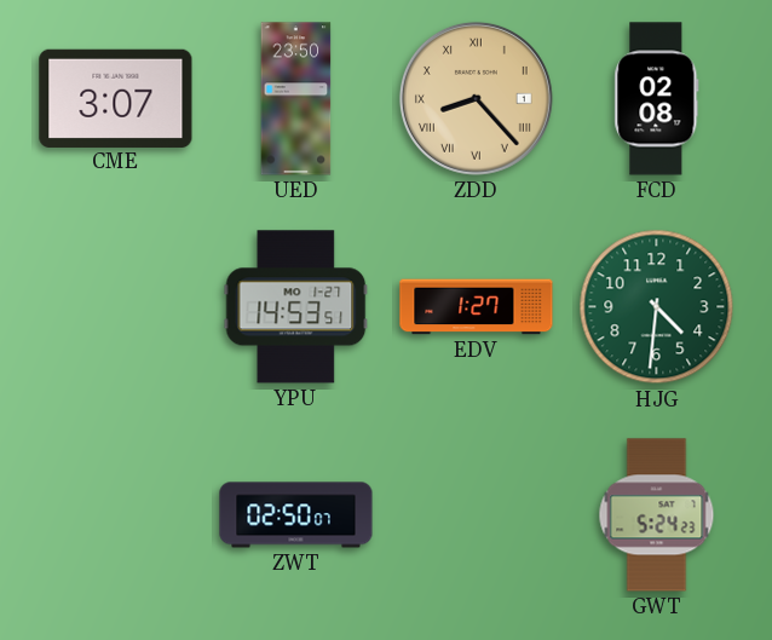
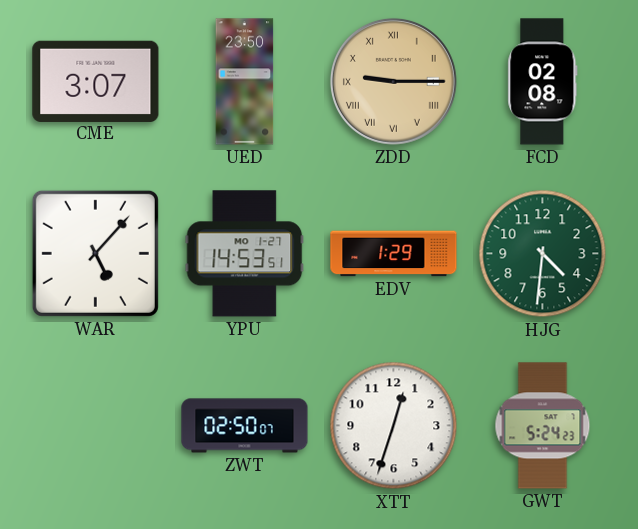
ZDD: 8:23 -> 9:15
WAR: none -> 5:07
EDV: 1:27 -> 1:29
XTT: none -> 12:33
